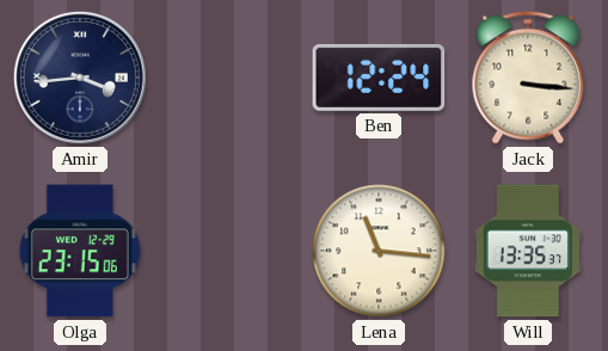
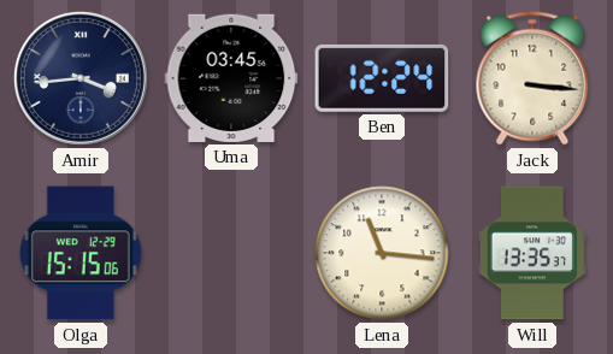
Uma: none -> 03:45
Olga: 23:15 -> 15:15
